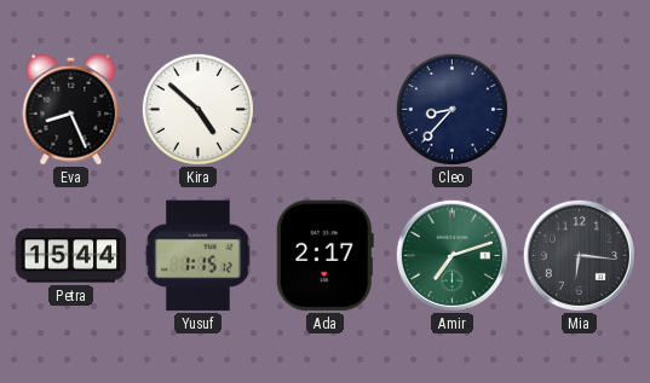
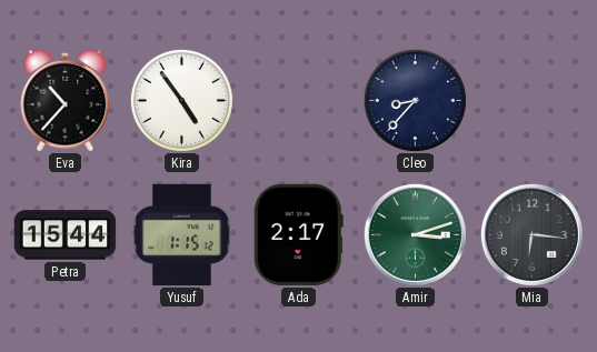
Eva: 8:26 -> 10:37
Kira: 4:52 -> 4:54
Amir: 7:12 -> 3:12
